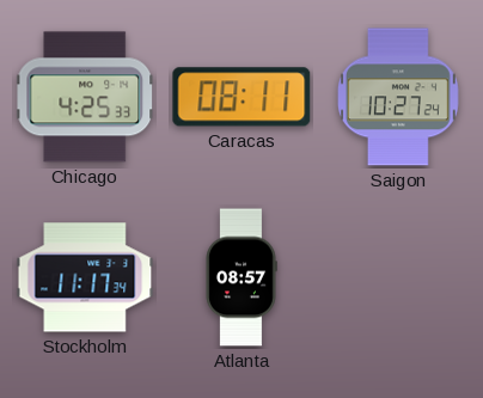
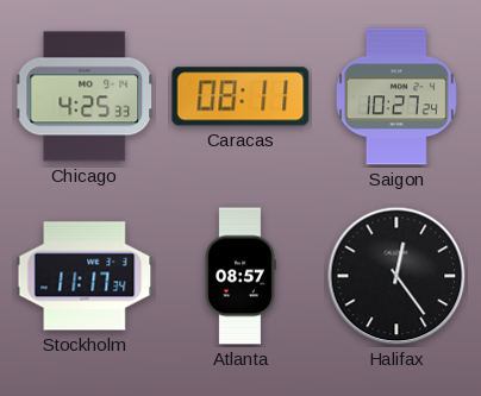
Halifax: none -> 12:24
